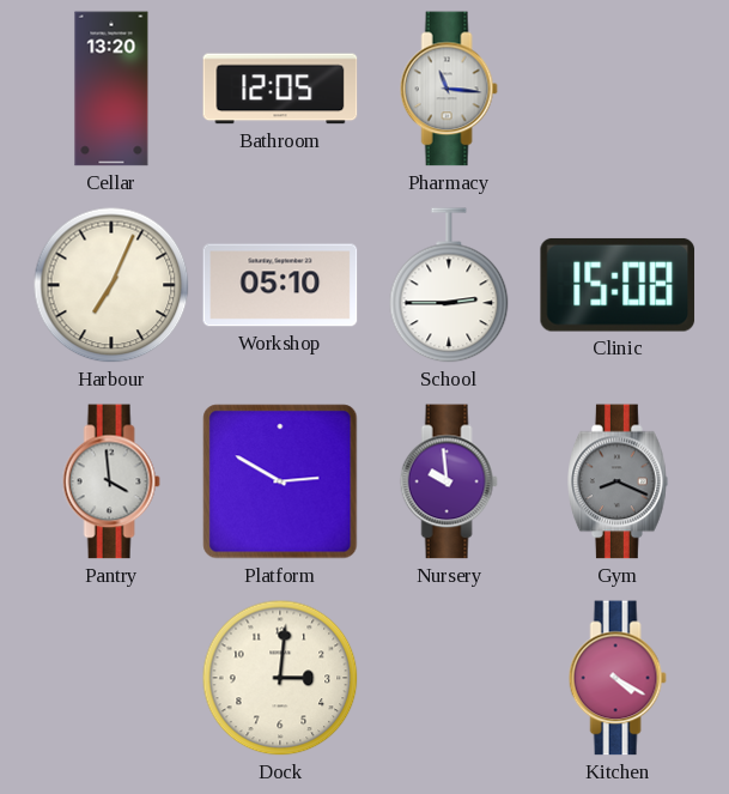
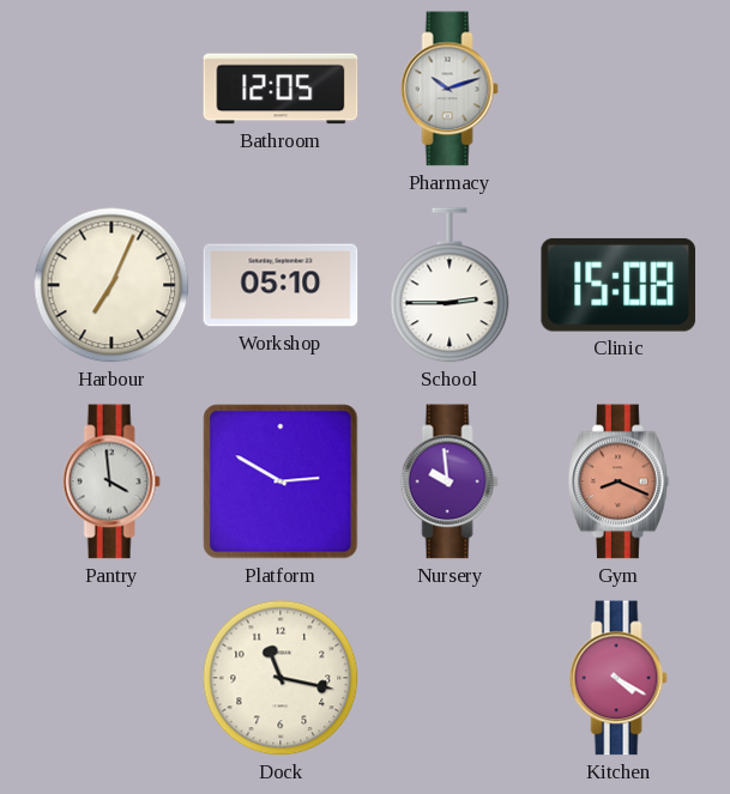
Cellar: 13:20 -> none
Pharmacy: 11:16 -> 10:12
Gym dial: grey -> salmon
Dock: 3:01 -> 11:17
